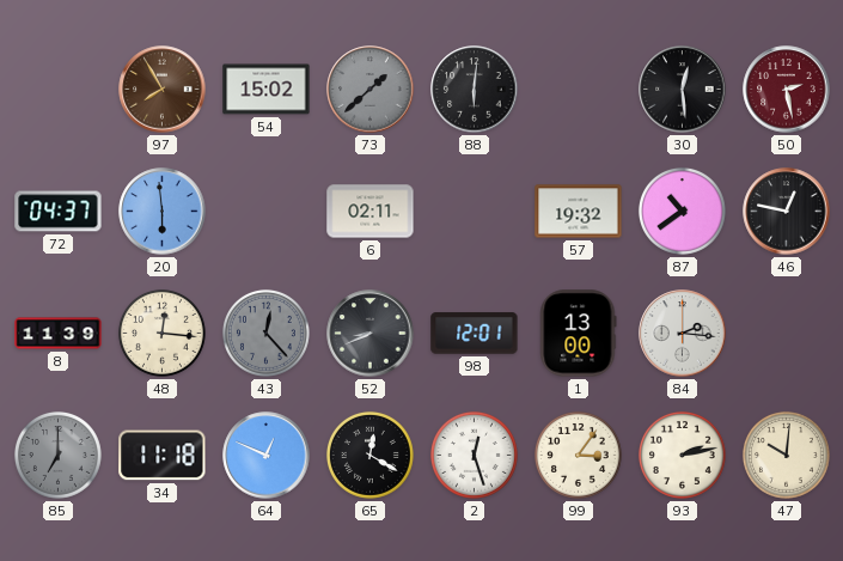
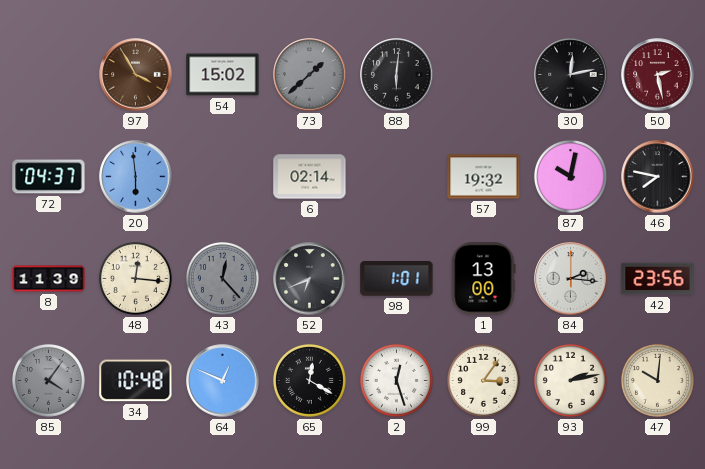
97: 7:55 -> 3:55
30: 12:29 -> 12:13
6: 02:11 -> 02:14
87: 10:39 -> 10:02
46: 12:47 -> 7:47
52: 8:41 -> 6:41
98: 12:01 -> 1:01
42: none -> 23:56
85: 7:00 -> 4:06
34: 11:18 -> 10:48
